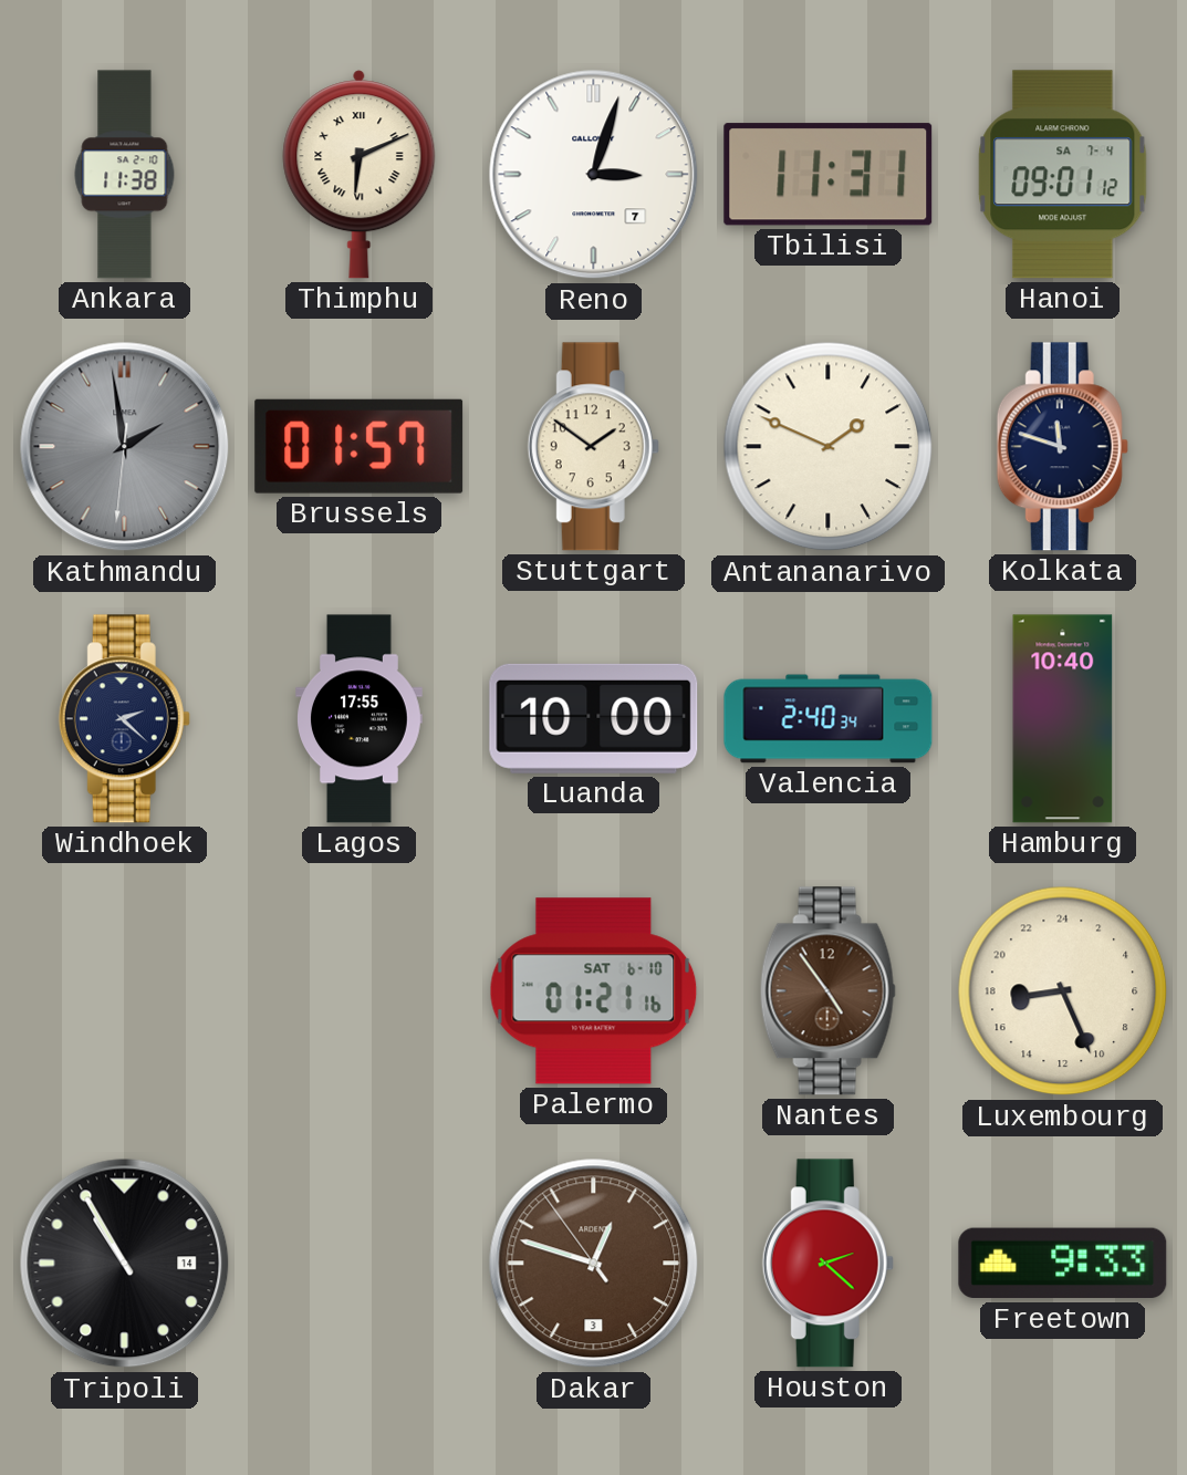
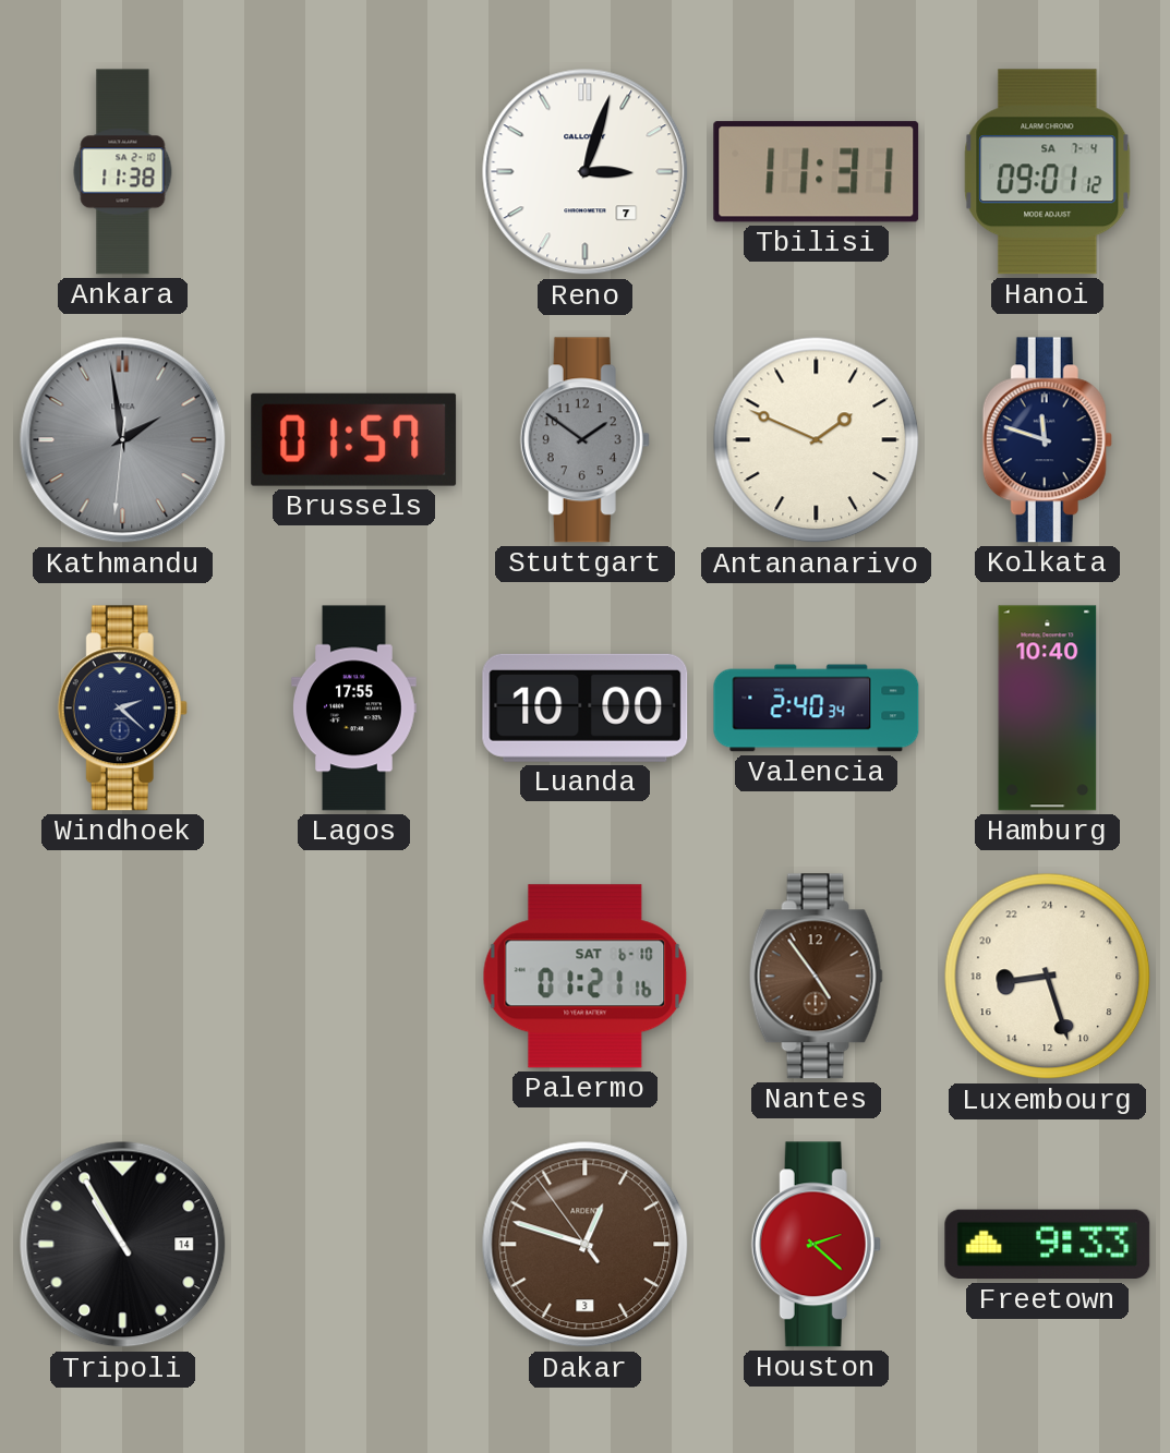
Thimphu: 6:11 -> none
Stuttgart dial: cream -> grey
Luxembourg: 17:26 -> 17:27
